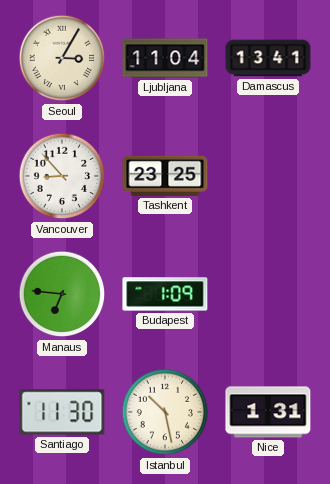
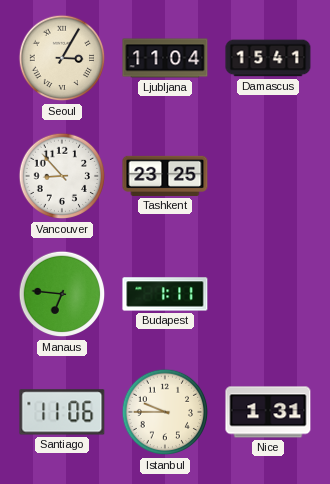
Damascus: 13:41 -> 15:41
Budapest: 1:09 -> 1:11
Santiago: 11:30 -> 11:06
Istanbul: 10:28 -> 9:45
